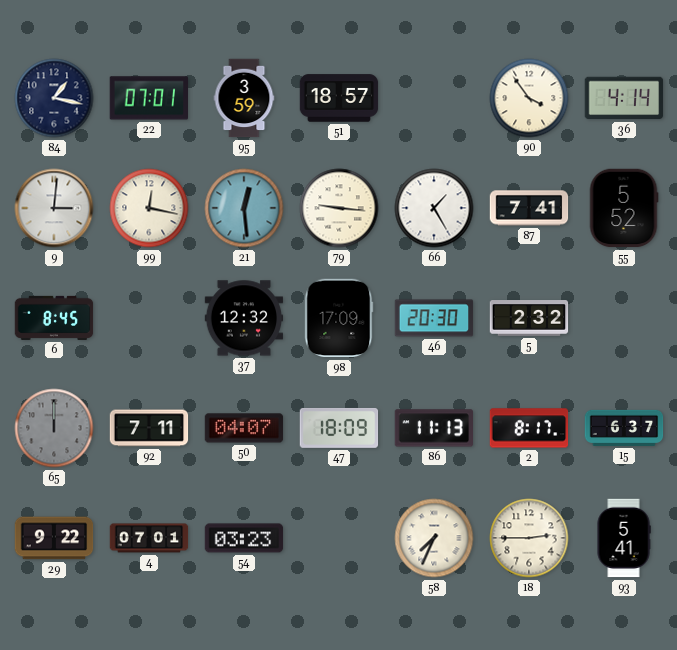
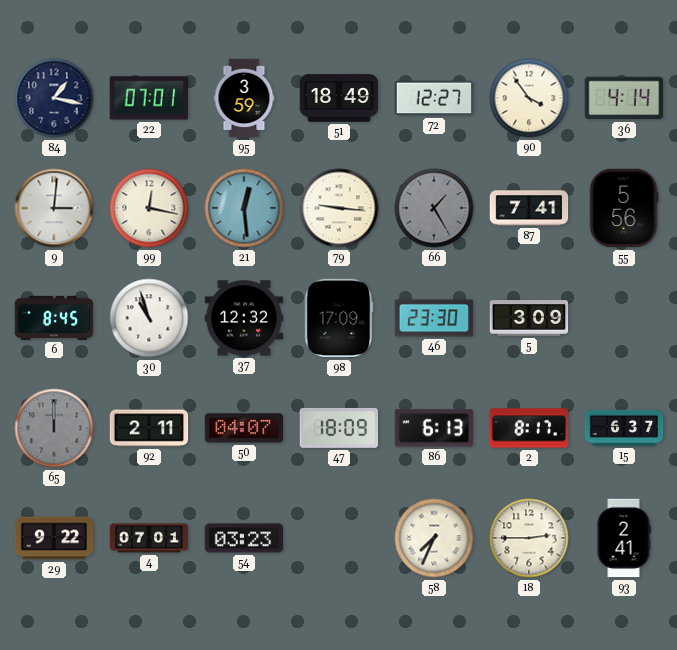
51: 18:57 -> 18:49
72: none -> 12:27
66 dial: white -> grey
55: 5:52 -> 5:56
30: none -> 10:57
46: 20:30 -> 23:30
5: 2:32 -> 3:09
92: 7:11 -> 2:11
86: 11:13 -> 6:13
93: 5:41 -> 2:41
